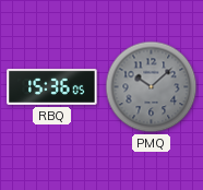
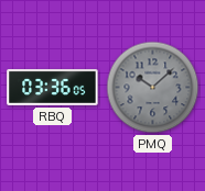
RBQ: 15:36 -> 03:36
